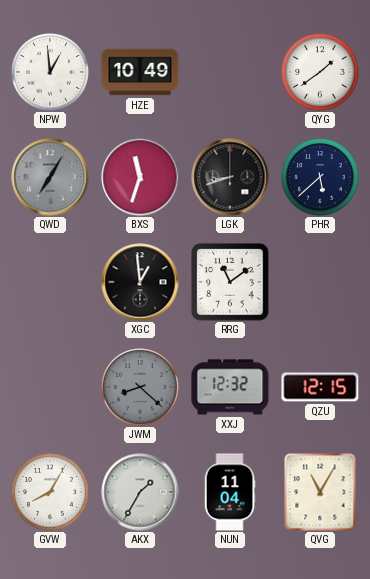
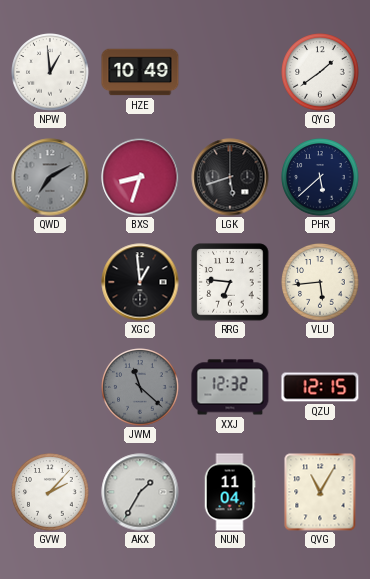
QWD: 7:05 -> 7:10
BXS: 11:33 -> 8:33
LGK: 8:42 -> 5:42
RRG: 11:09 -> 6:46
VLU: none -> 5:44
JWM: 8:22 -> 11:22
GVW: 8:05 -> 2:07
